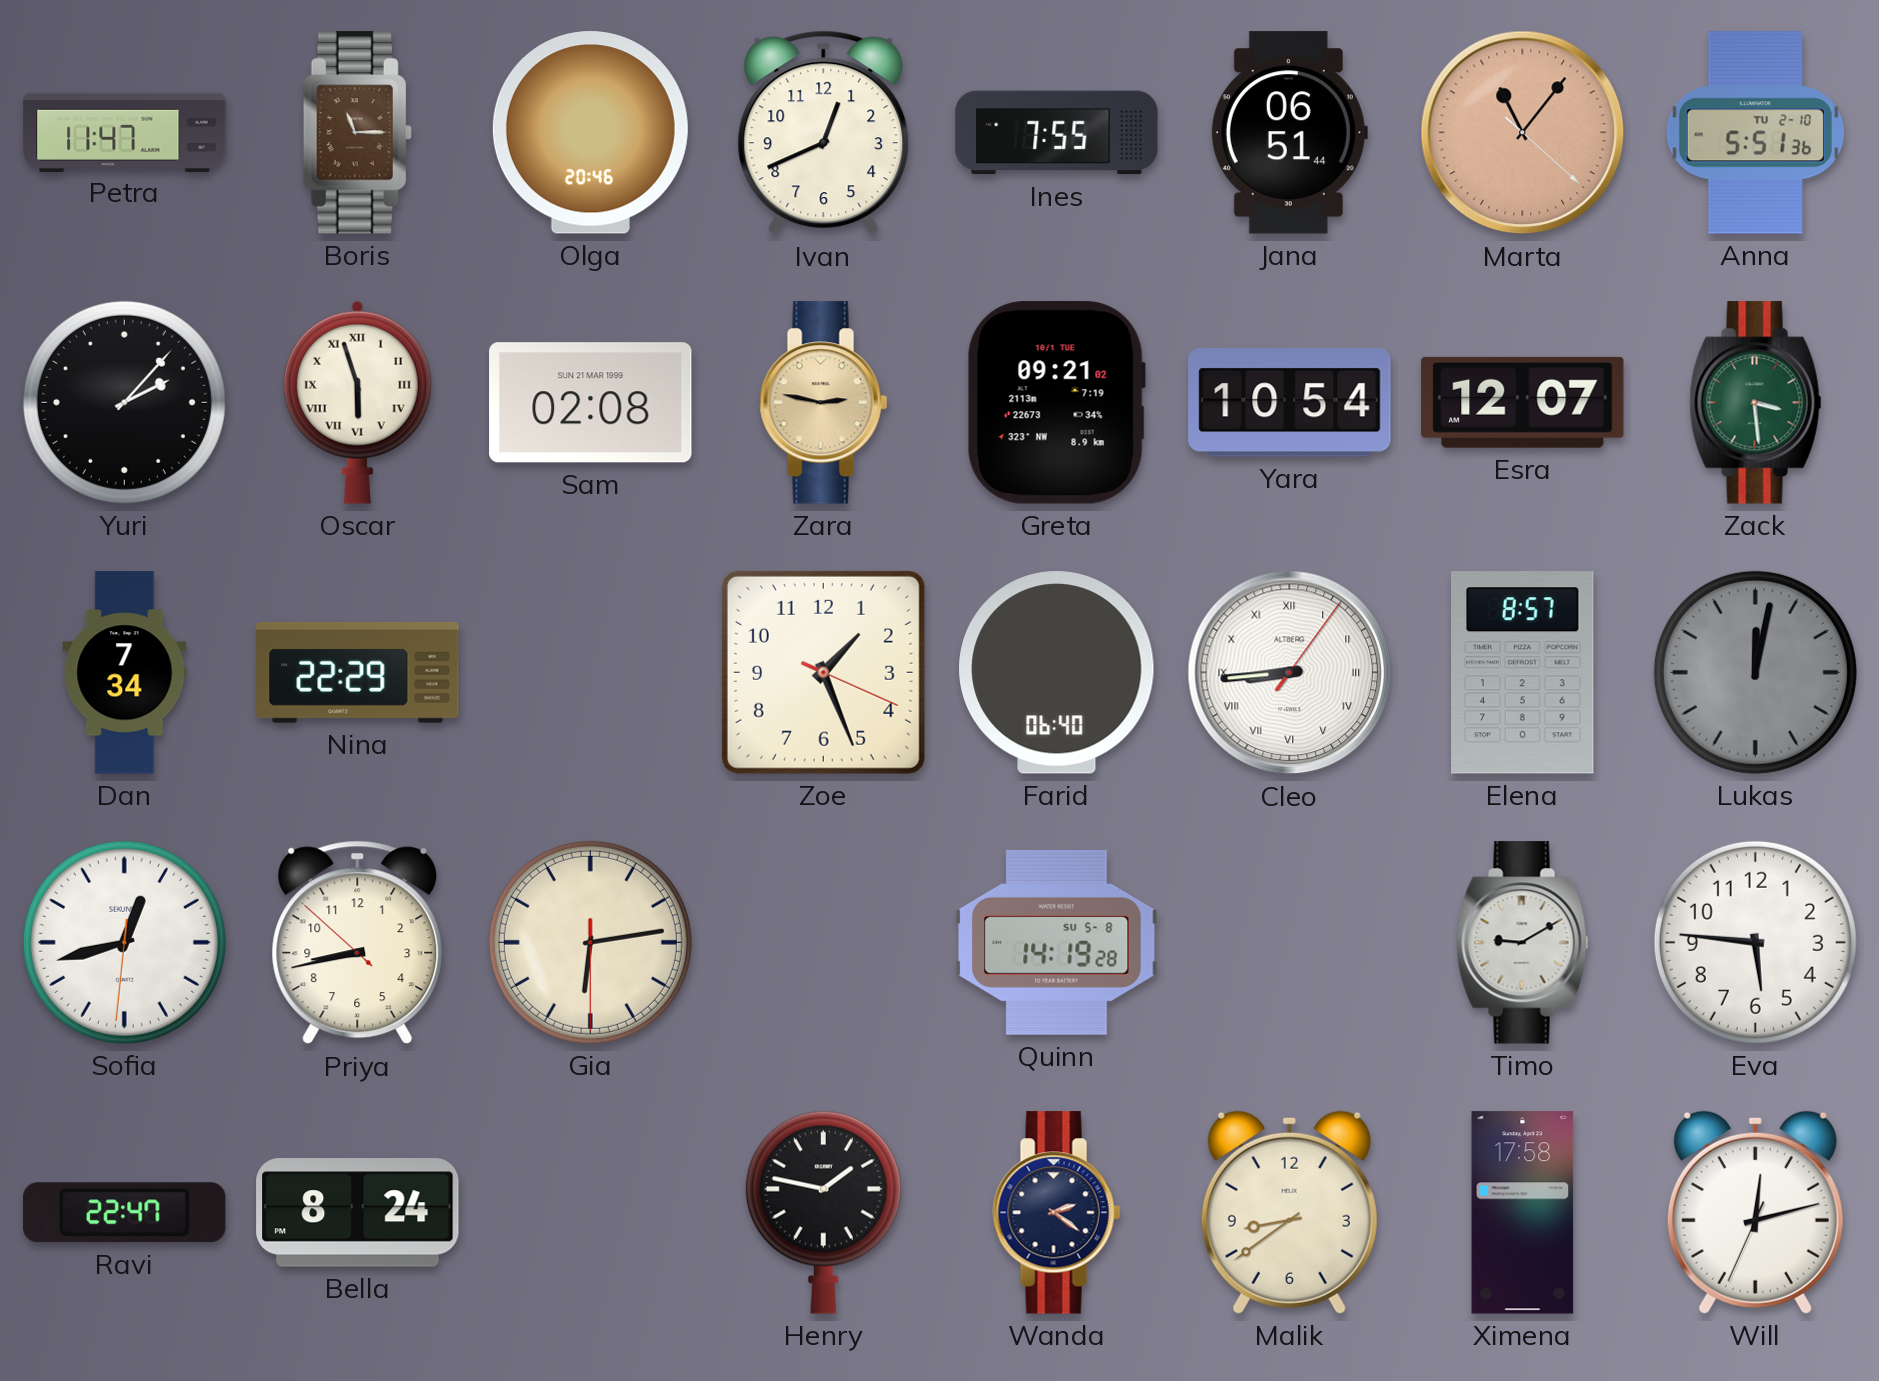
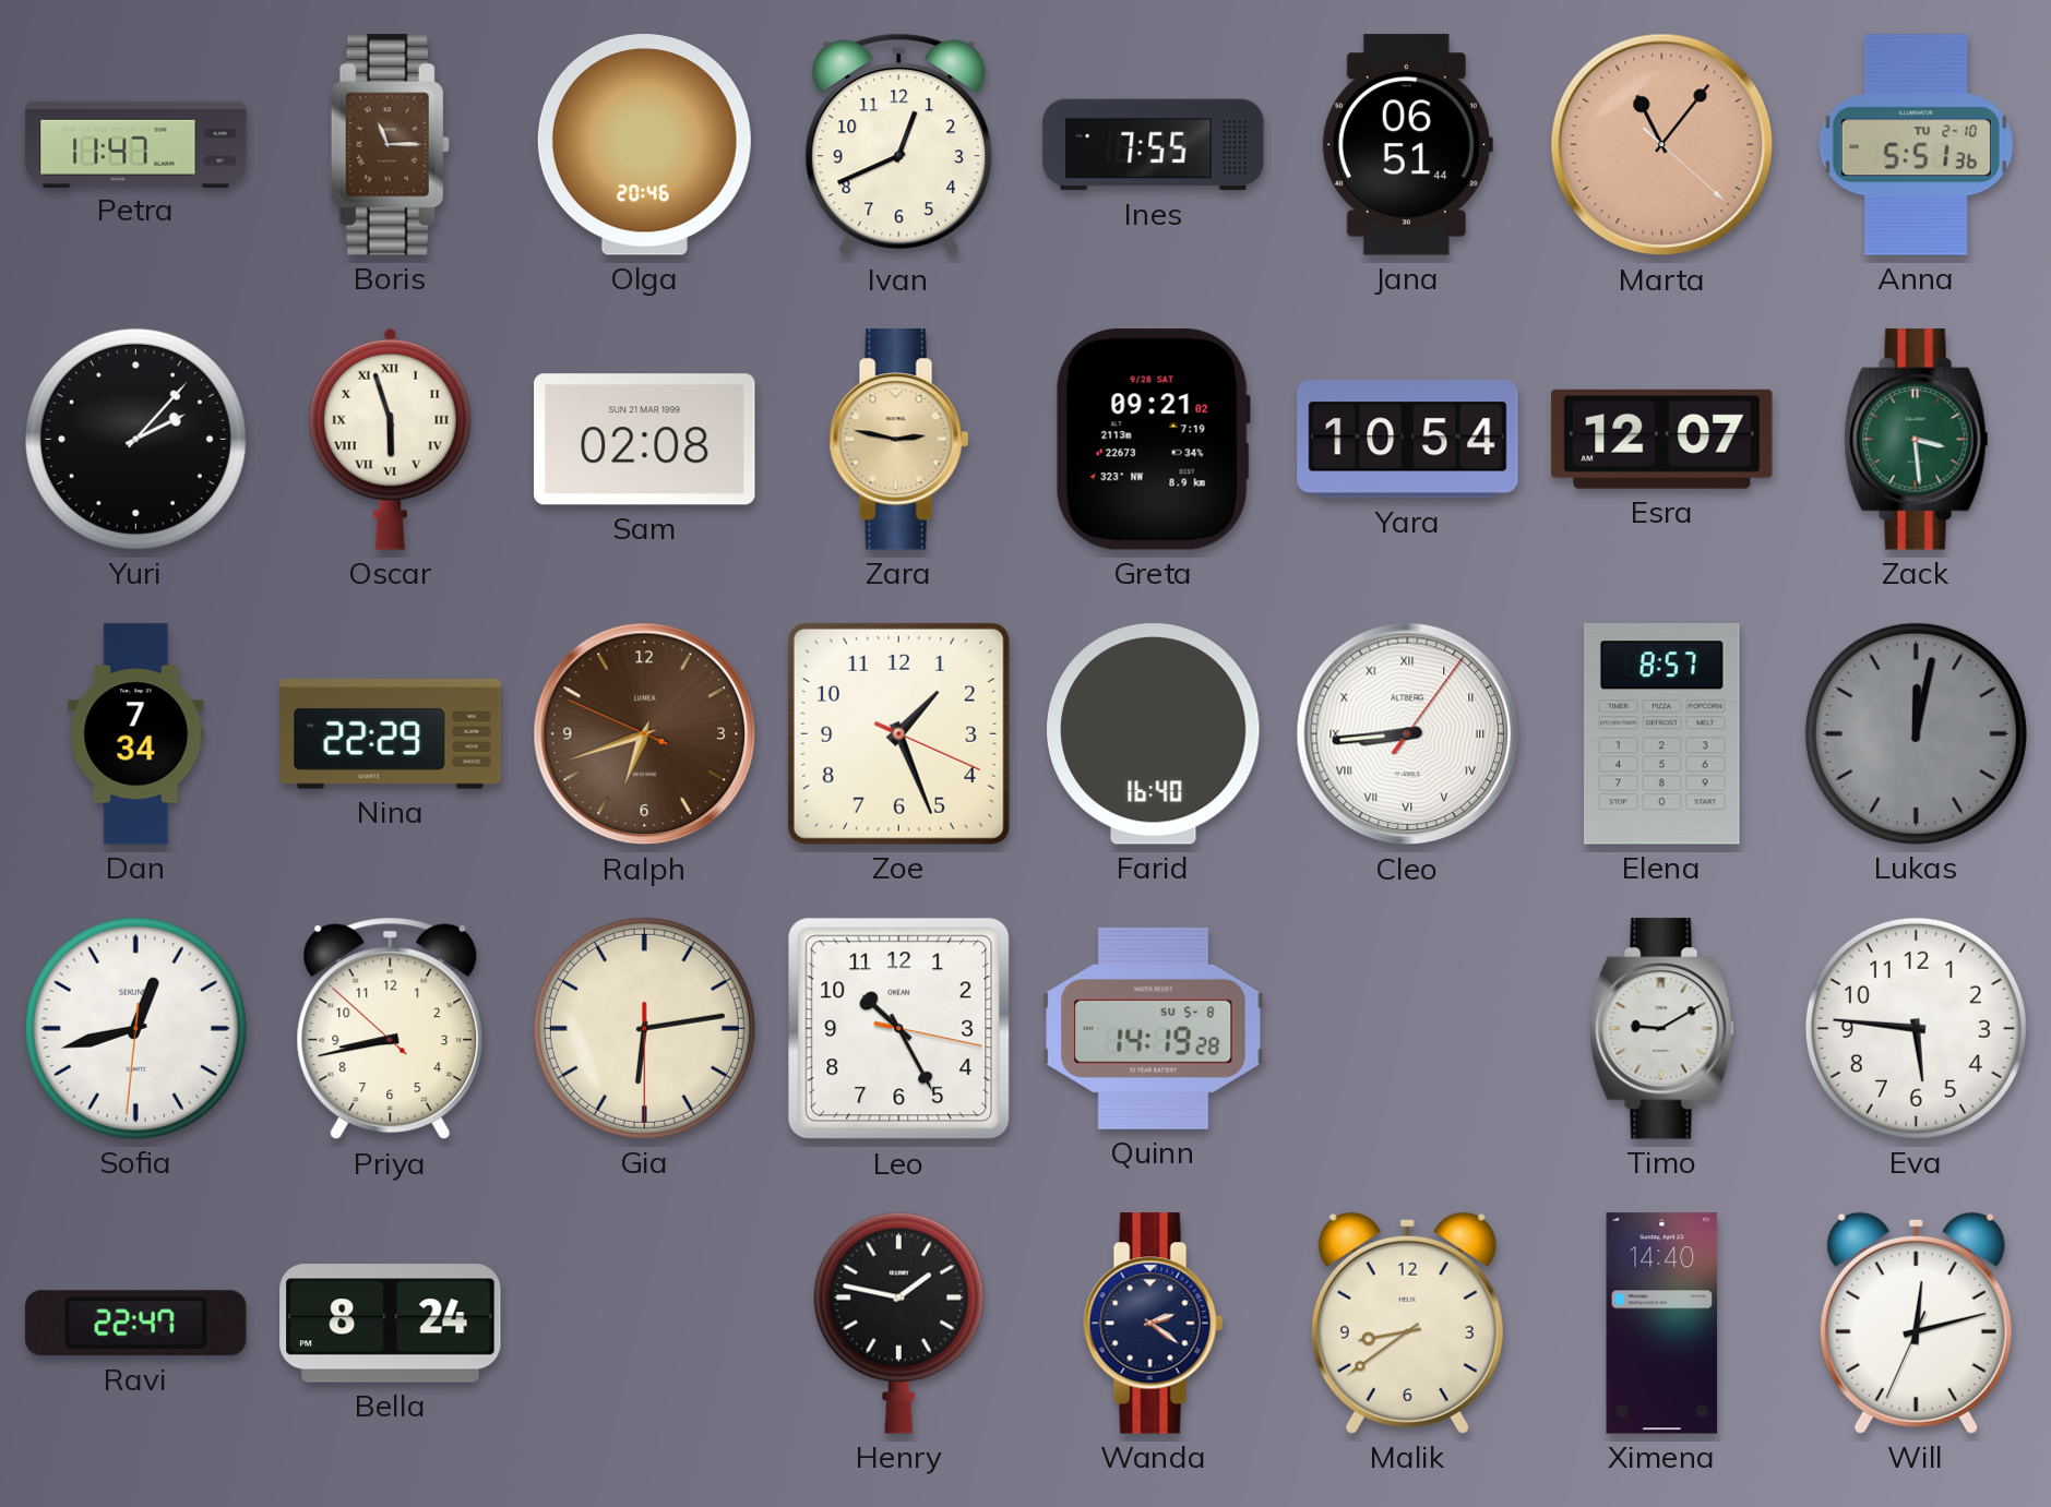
Greta date: 10/1 TUE -> 9/28 SAT
Ralph: none -> 6:41
Farid: 06:40 -> 16:40
Leo: none -> 10:25
Ximena: 17:58 -> 14:40
